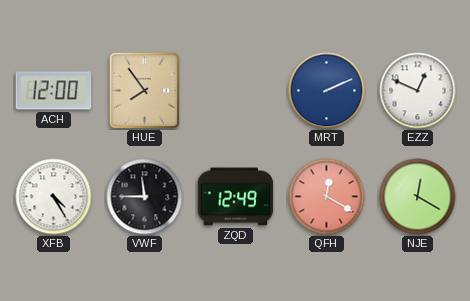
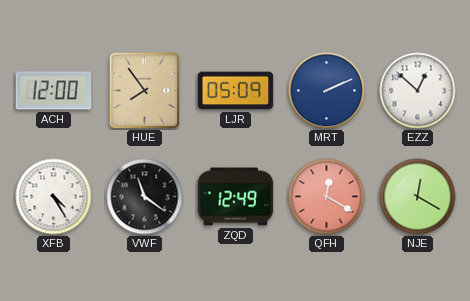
LJR: none -> 05:09
EZZ: 12:49 -> 12:52
VWF: 11:45 -> 11:21
